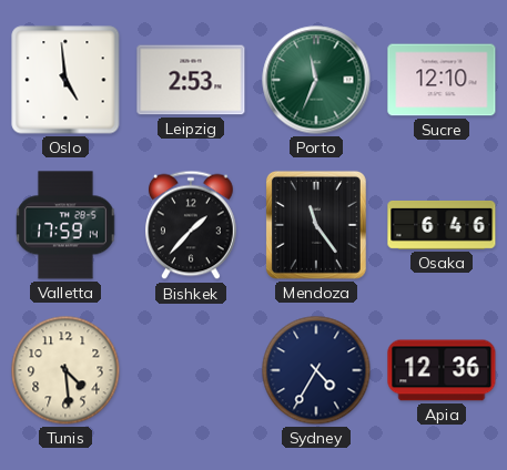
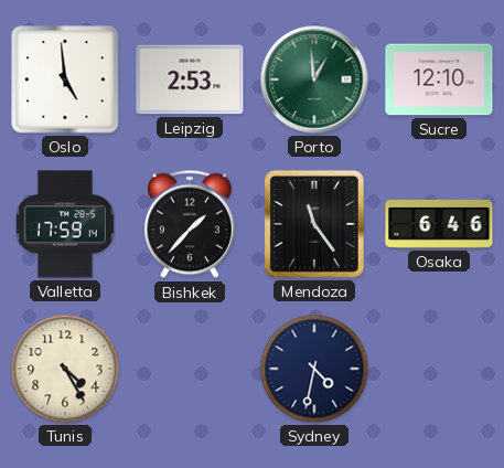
Porto: 11:34 -> 12:59
Tunis: 4:29 -> 4:25
Sydney: 4:35 -> 4:32
Apia: 12:36 -> none
